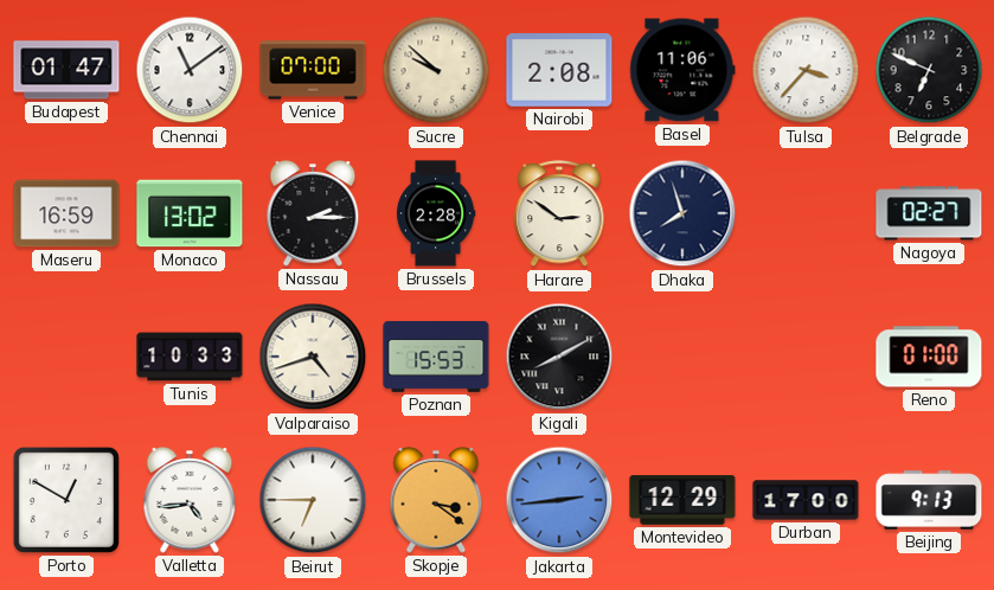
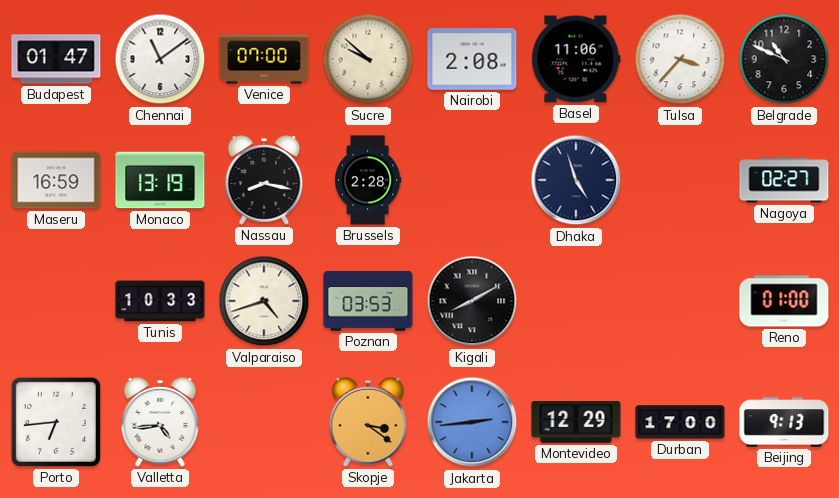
Belgrade: 6:49 -> 10:49
Monaco: 13:02 -> 13:19
Nassau: 2:15 -> 8:17
Harare: 2:51 -> none
Dhaka: 7:57 -> 4:57
Poznan: 15:53 -> 03:53
Porto: 12:50 -> 6:44
Beirut: 6:45 -> none
